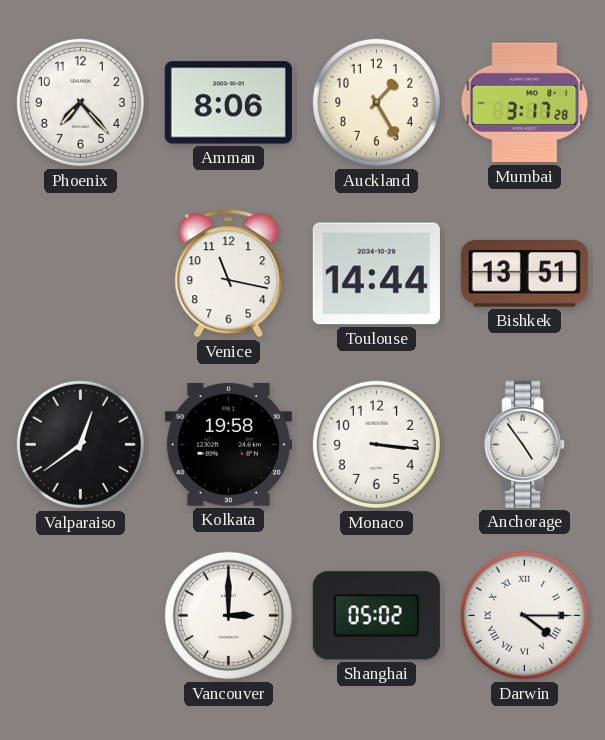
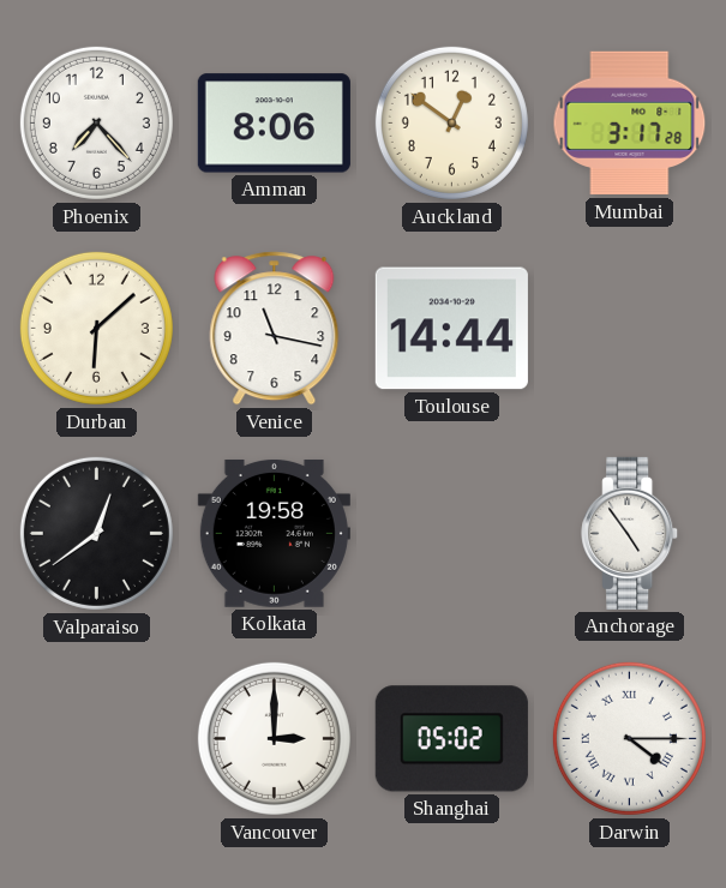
Auckland: 1:25 -> 12:51
Durban: none -> 6:08
Bishkek: 13:51 -> none
Monaco: 3:16 -> none
